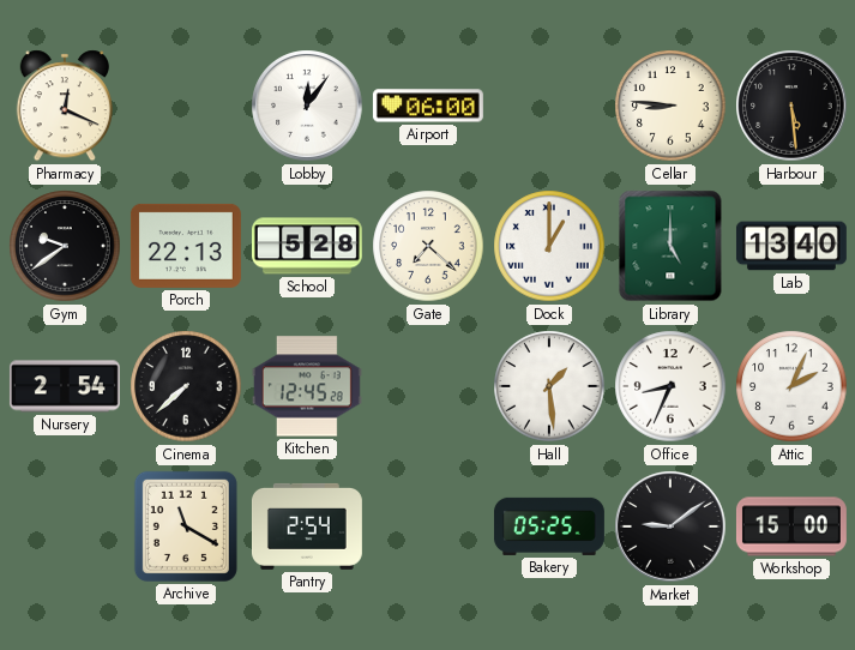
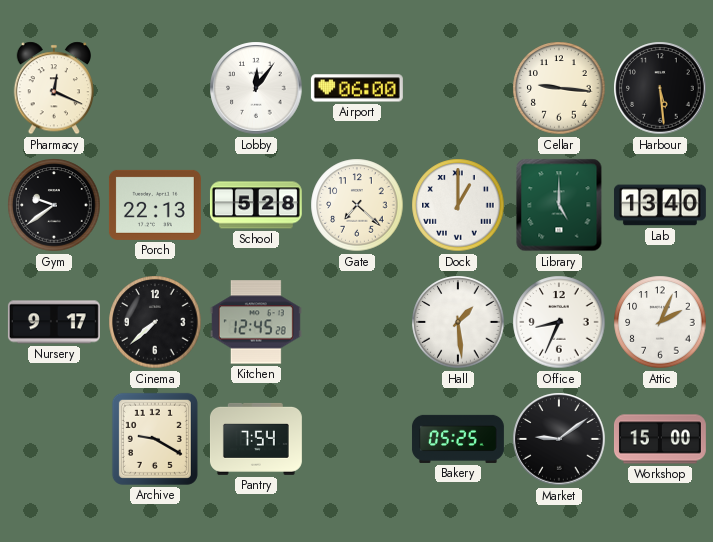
Cellar: 8:46 -> 9:16
Nursery: 2:54 -> 9:17
Archive: 11:20 -> 9:20
Pantry: 2:54 -> 7:54
